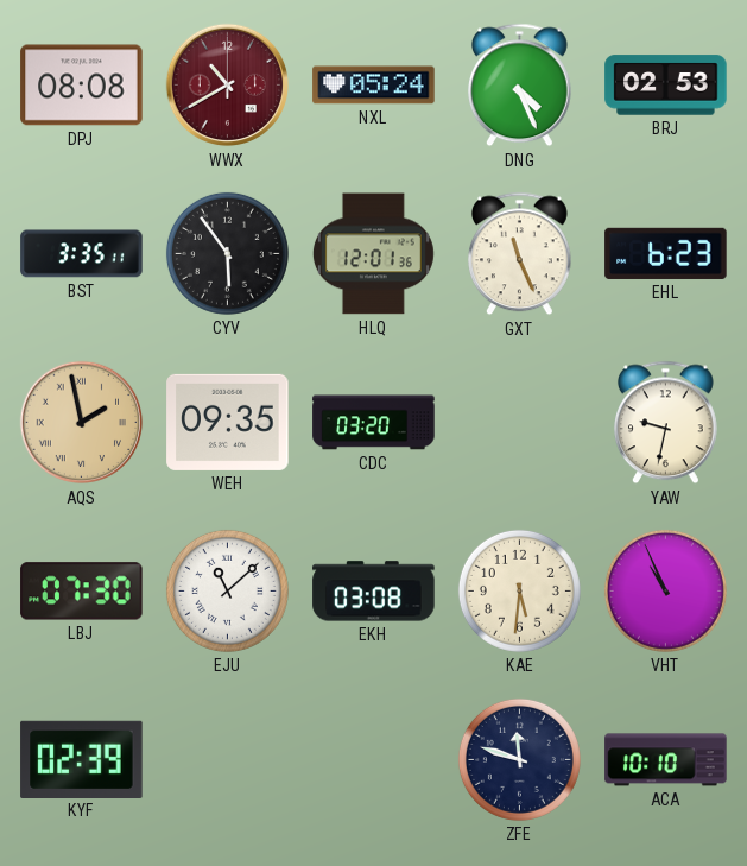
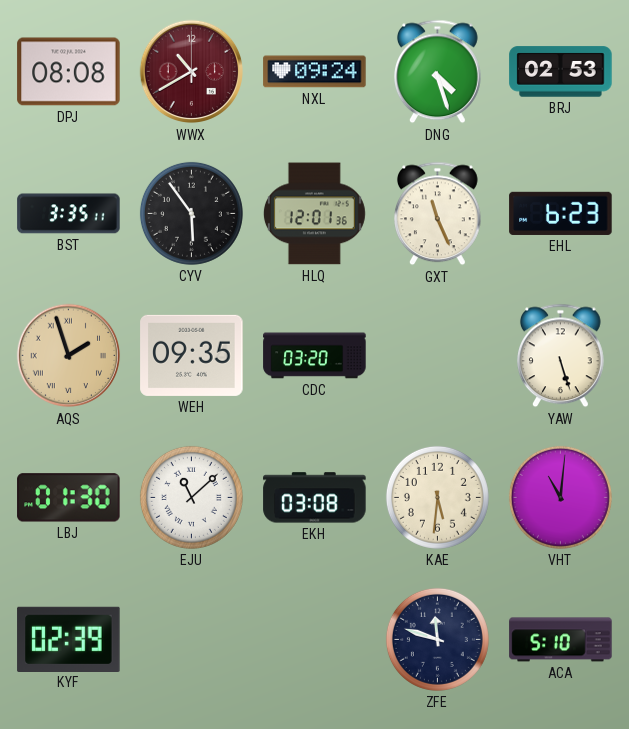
NXL: 05:24 -> 09:24
DNG: 4:26 -> 4:27
AQS: 1:58 -> 1:57
YAW: 9:32 -> 5:27
LBJ: 07:30 -> 01:30
VHT: 10:56 -> 11:01
ACA: 10:10 -> 5:10
